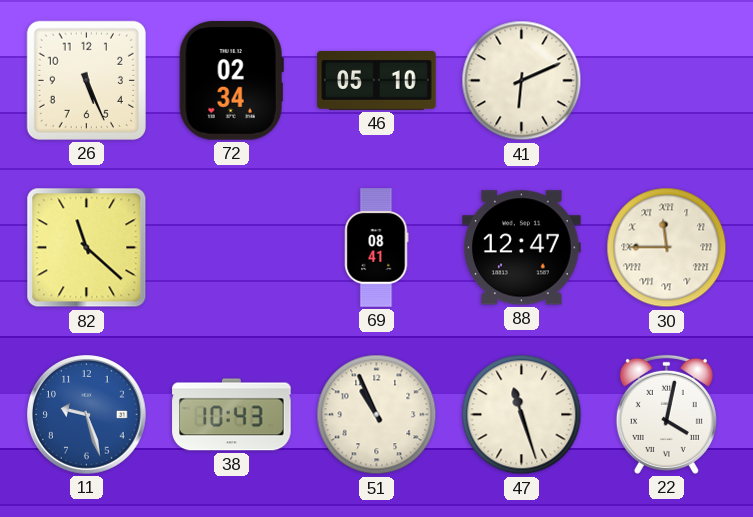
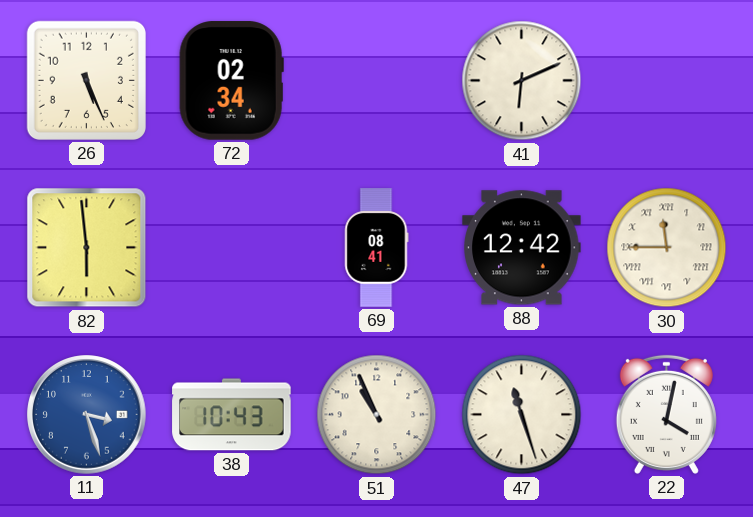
46: 05:10 -> none
82: 11:22 -> 5:59
88: 12:47 -> 12:42
11: 9:27 -> 3:27
